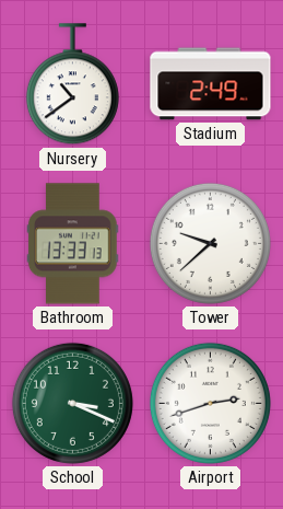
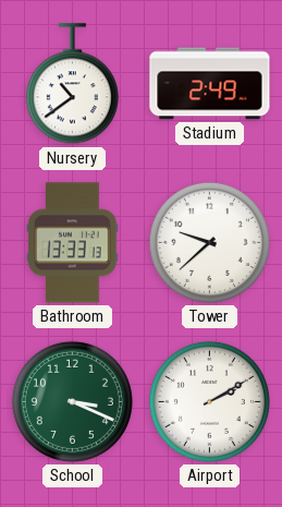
Airport: 2:42 -> 2:10
